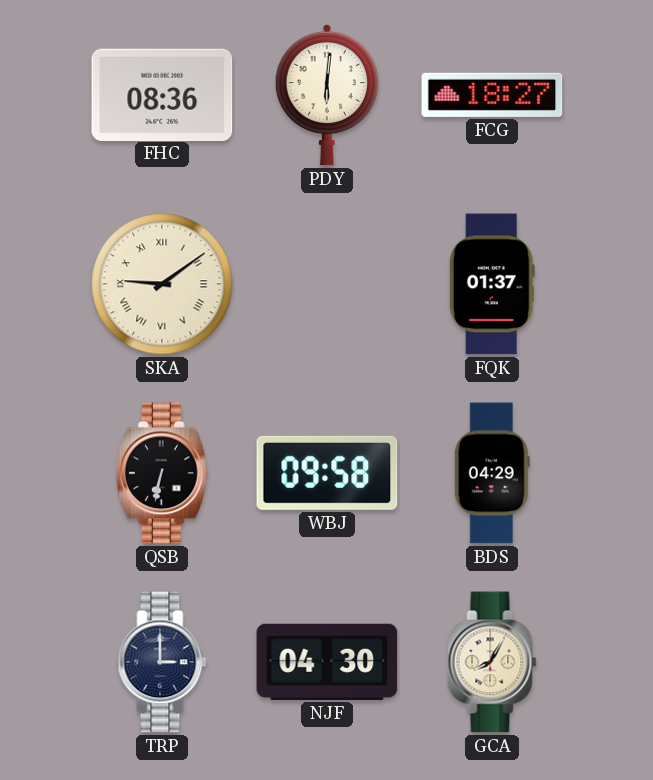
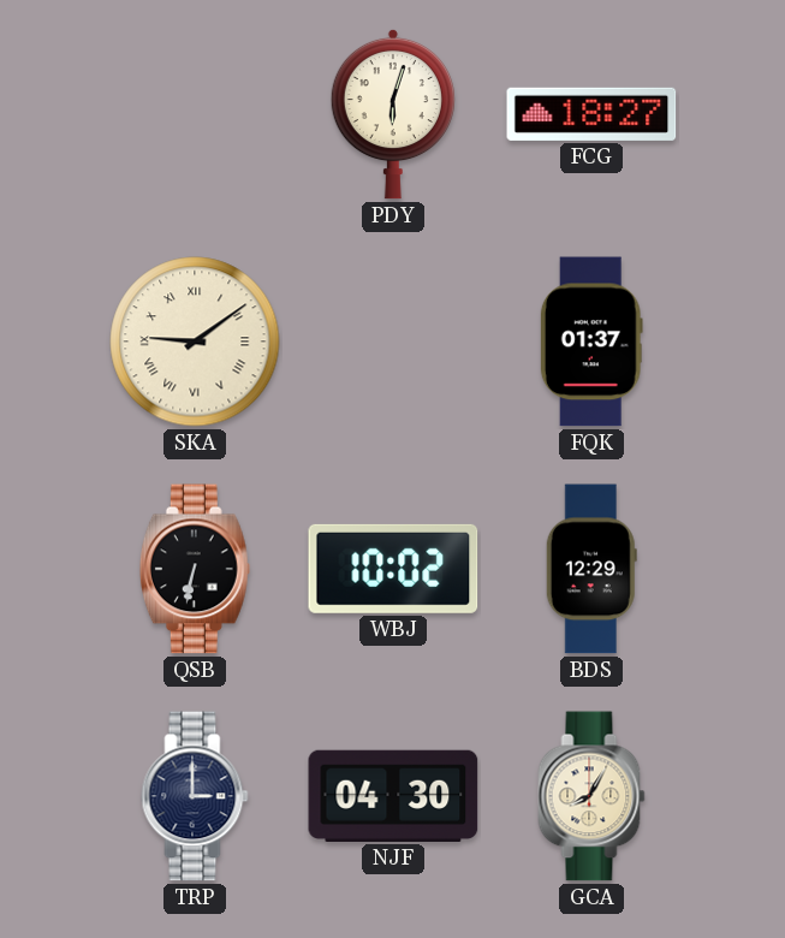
FHC: 08:36 -> none
PDY: 6:01 -> 6:03
WBJ: 09:58 -> 10:02
BDS: 04:29 -> 12:29
